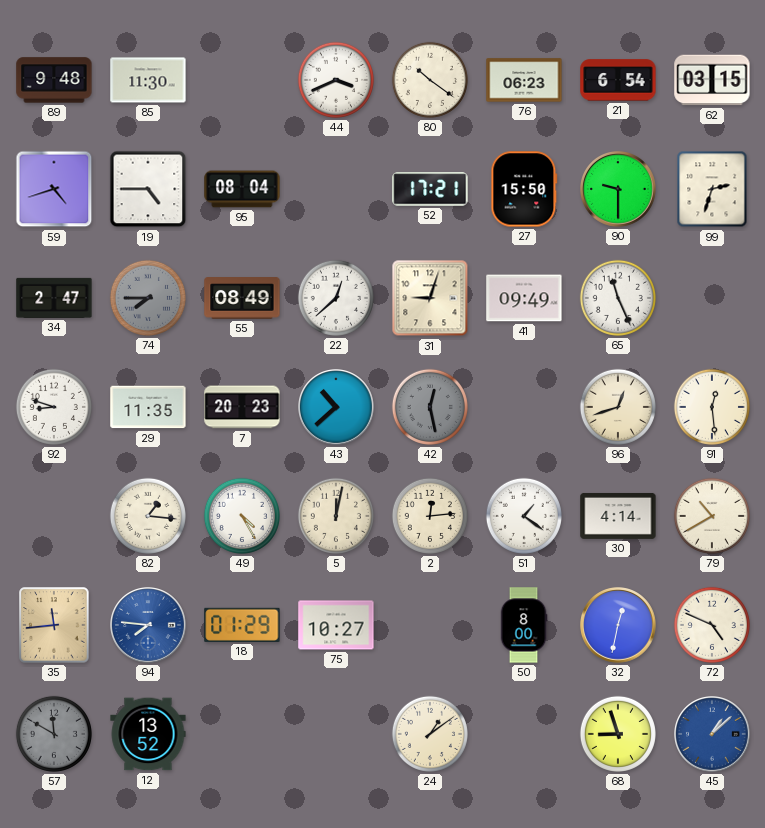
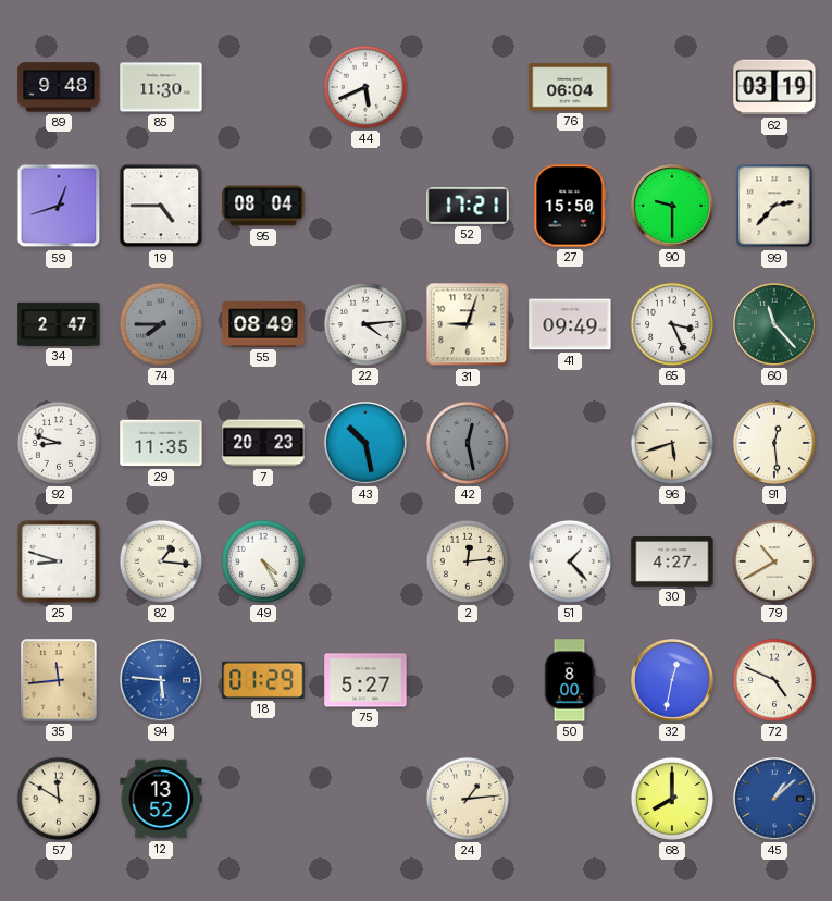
44: 3:41 -> 5:41
80: 10:21 -> none
76: 06:23 -> 06:04
21: 6:54 -> none
62: 03:15 -> 03:19
59: 4:42 -> 12:42
99: 2:33 -> 2:37
22: 12:38 -> 4:14
65: 11:26 -> 3:26
60: none -> 11:23
43: 10:38 -> 10:28
96: 12:42 -> 5:42
25: none -> 8:48
5: 12:02 -> none
51: 1:21 -> 1:23
30: 4:14 -> 4:27
94: 7:46 -> 5:46
75: 10:27 -> 5:27
57 dial: grey -> cream
24: 1:09 -> 1:14
68: 8:57 -> 8:00
